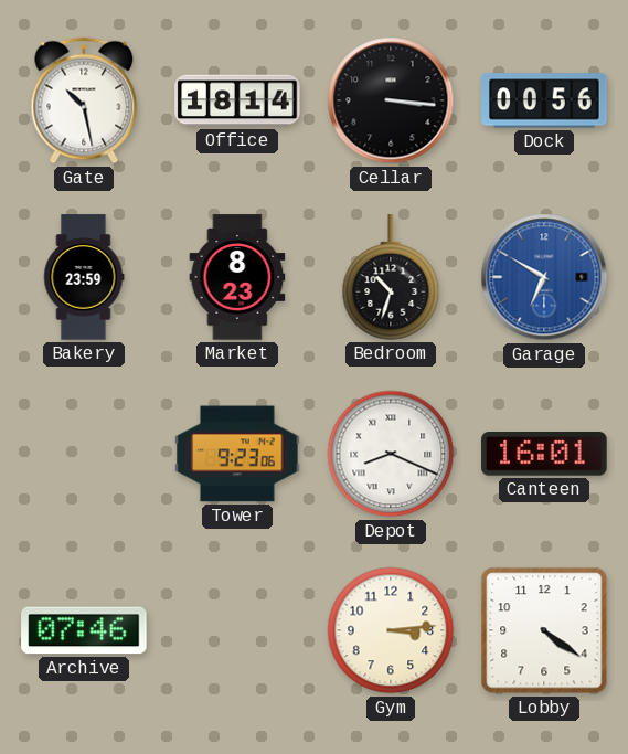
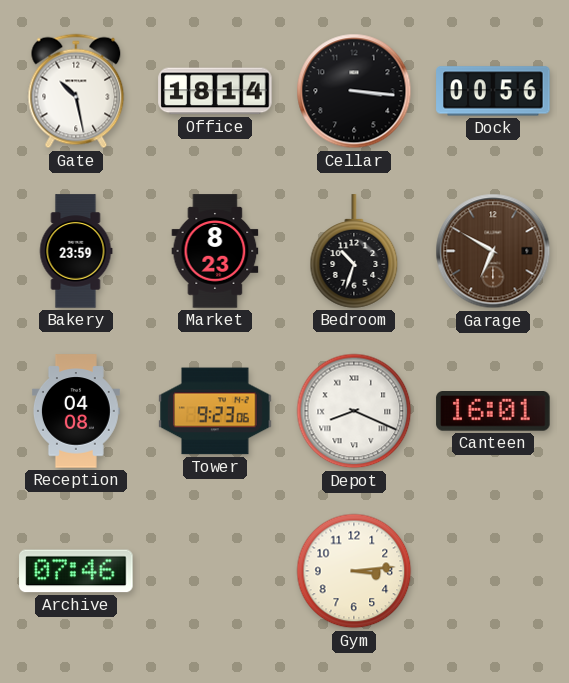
Garage dial: blue -> brown
Reception: none -> 04:08
Lobby: 4:21 -> none
